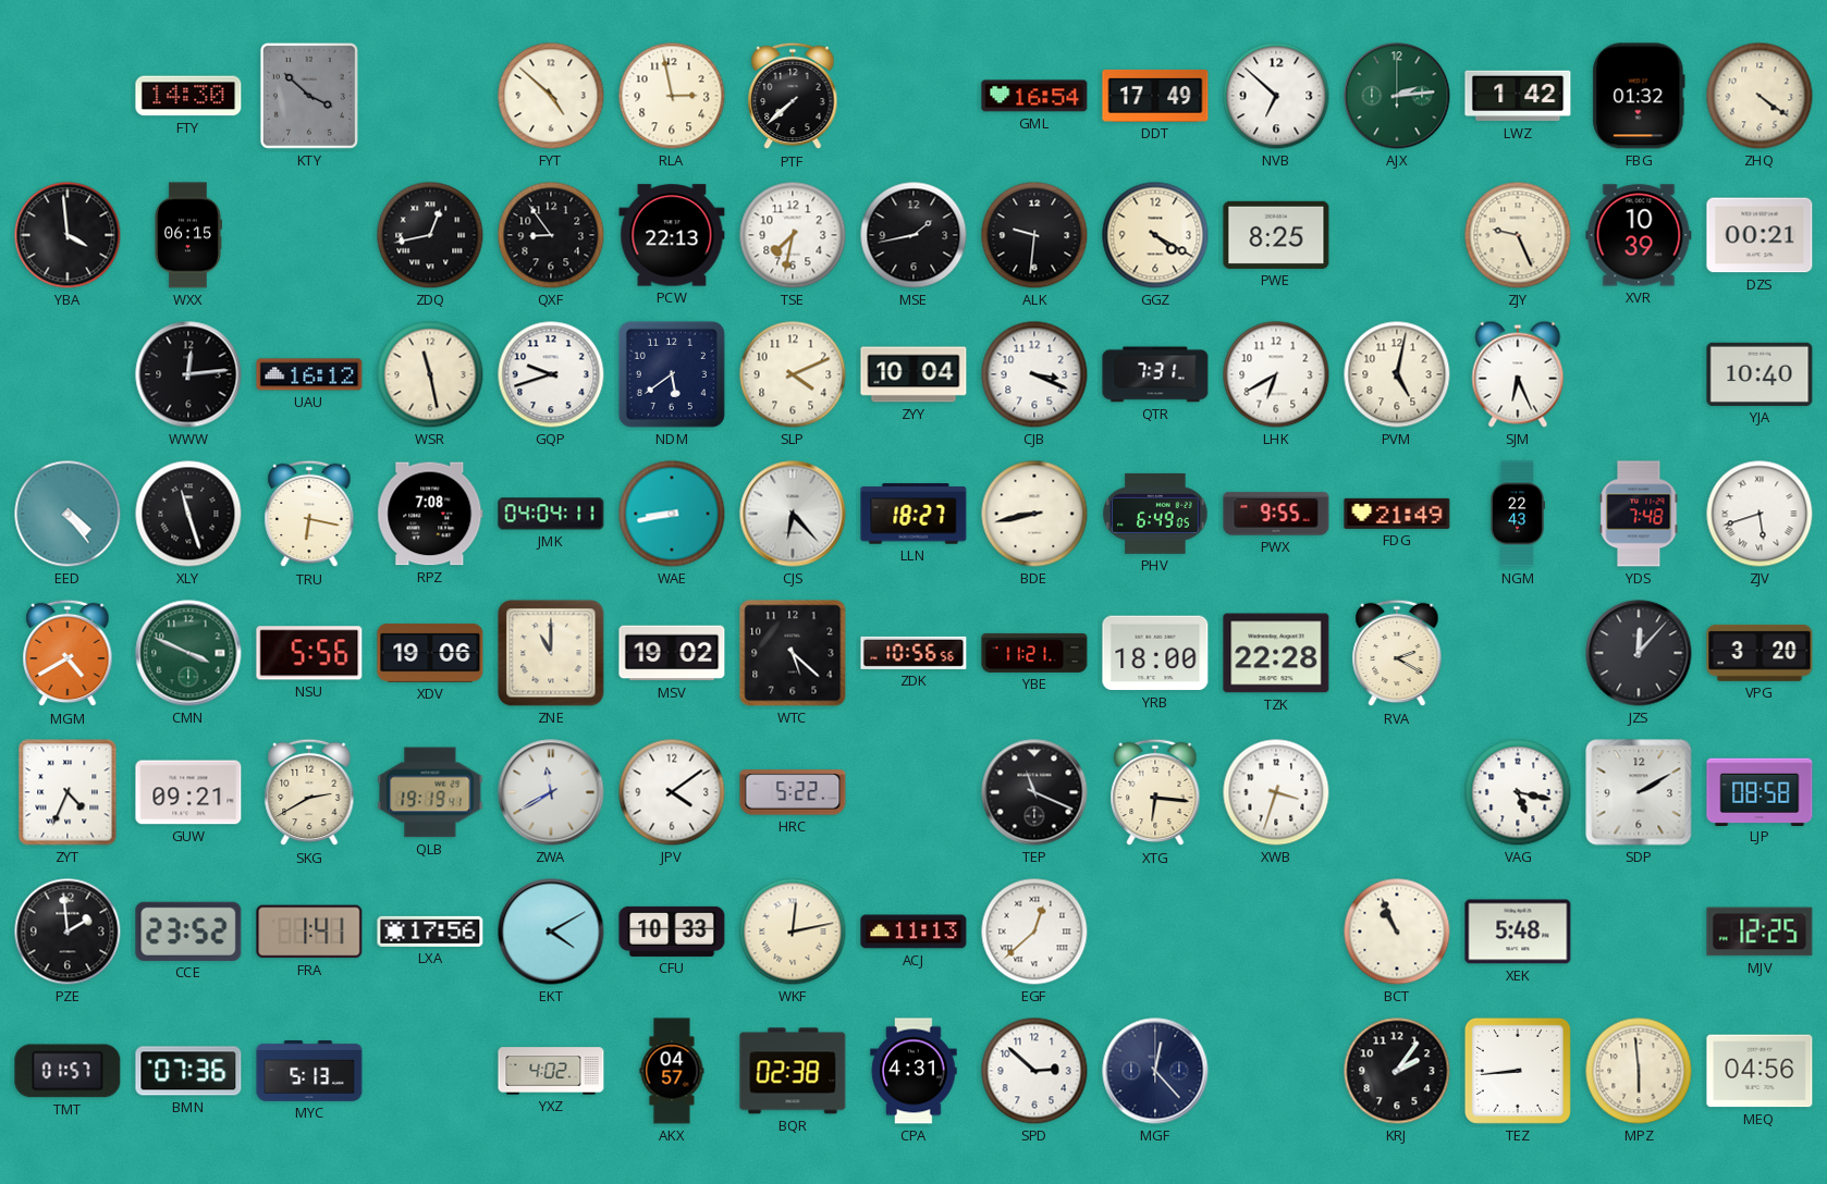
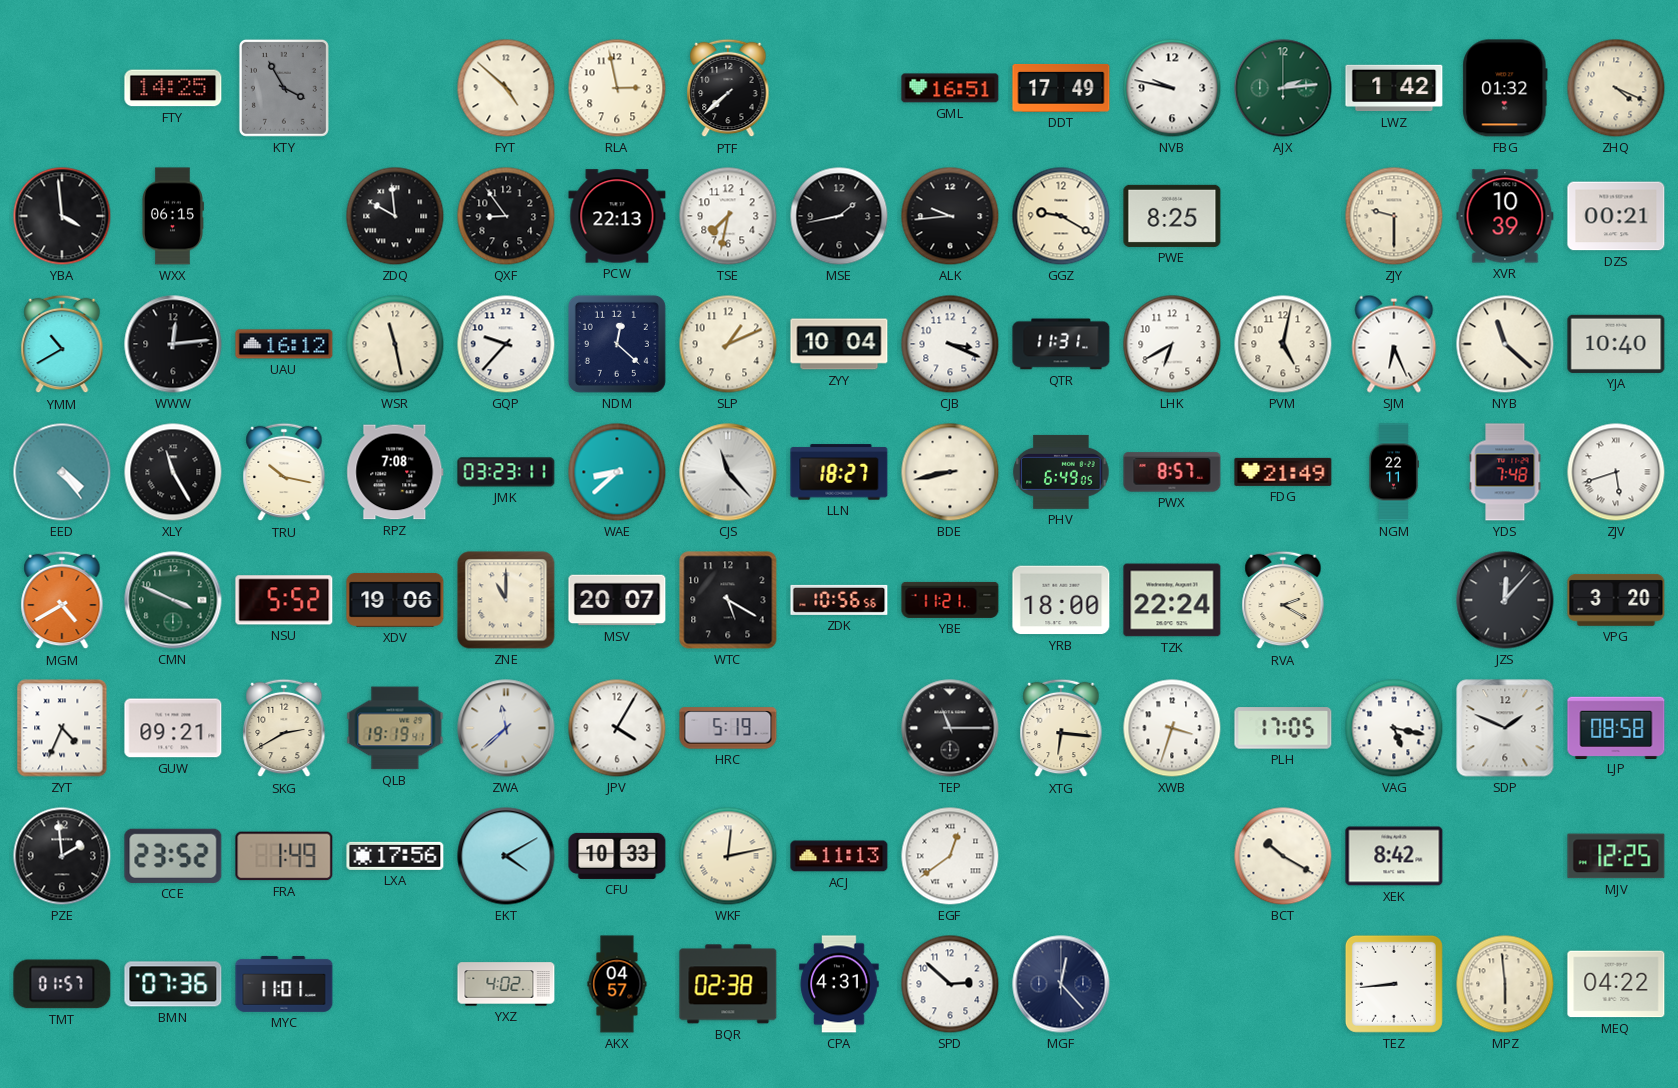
FTY: 14:30 -> 14:25
KTY: 3:52 -> 3:55
GML: 16:54 -> 16:51
NVB: 6:52 -> 9:47
ZHQ: 4:21 -> 4:19
ZDQ: 12:43 -> 9:59
ALK: 9:31 -> 9:44
GGZ: 4:20 -> 9:20
ZJY: 9:26 -> 9:30
YMM: none -> 10:40
GQP: 9:42 -> 9:37
NDM: 5:39 -> 12:22
SLP: 4:11 -> 1:11
QTR: 7:31 -> 11:31
NYB: none -> 11:22
XLY: 11:27 -> 11:25
TRU: 6:17 -> 10:17
JMK: 04:04 -> 03:23
WAE: 8:43 -> 8:38
CJS: 6:23 -> 11:23
PWX: 9:55 -> 8:57
NGM: 22:43 -> 22:11
NSU: 5:56 -> 5:52
MSV: 19:02 -> 20:07
WTC: 5:22 -> 5:20
TZK: 22:28 -> 22:24
ZWA: 11:40 -> 11:38
JPV: 4:09 -> 4:05
HRC: 5:22 -> 5:19
TEP: 11:19 -> 11:15
PLH: none -> 17:05
SDP: 2:10 -> 1:49
FRA: 1:41 -> 1:49
EGF: 12:38 -> 12:39
BCT: 10:56 -> 10:20
XEK: 5:48 -> 8:42
MYC: 5:13 -> 11:01
KRJ: 2:06 -> none
MEQ: 04:56 -> 04:22
